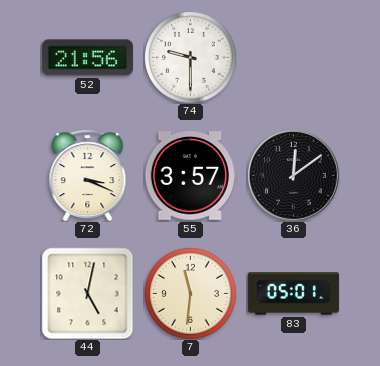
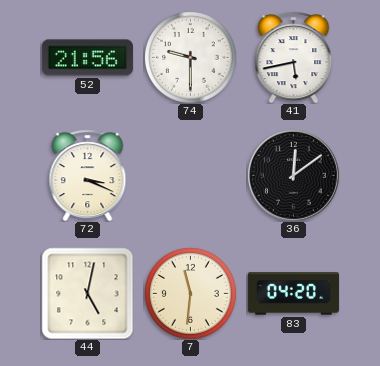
41: none -> 5:43
55: 3:57 -> none
83: 05:01 -> 04:20
